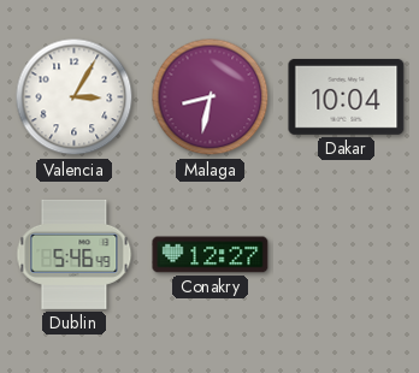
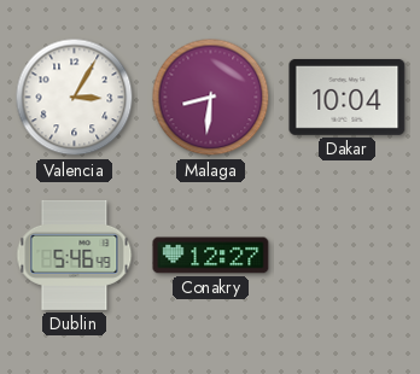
Malaga: 8:32 -> 8:31
